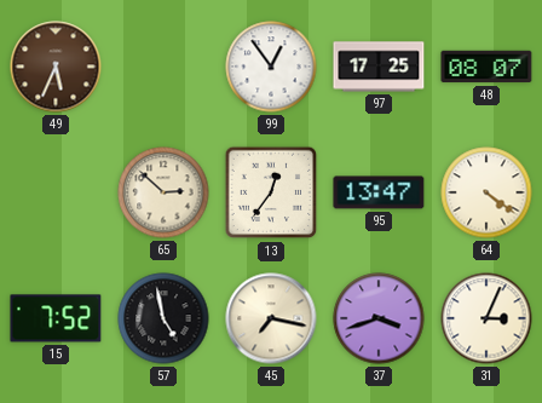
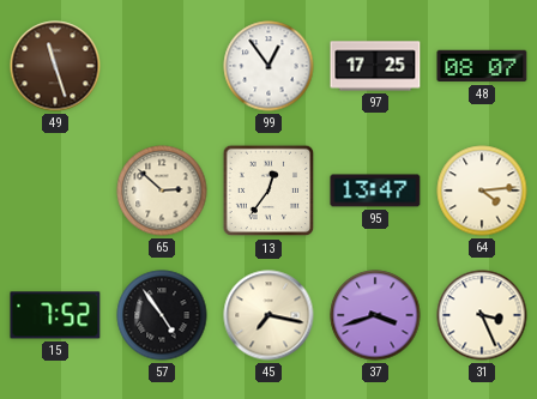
49: 5:34 -> 11:27
64: 4:21 -> 4:14
57: 4:58 -> 4:54
31: 3:04 -> 3:26
